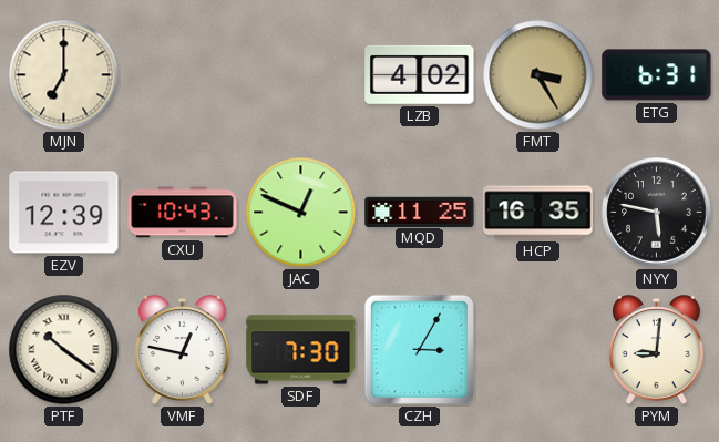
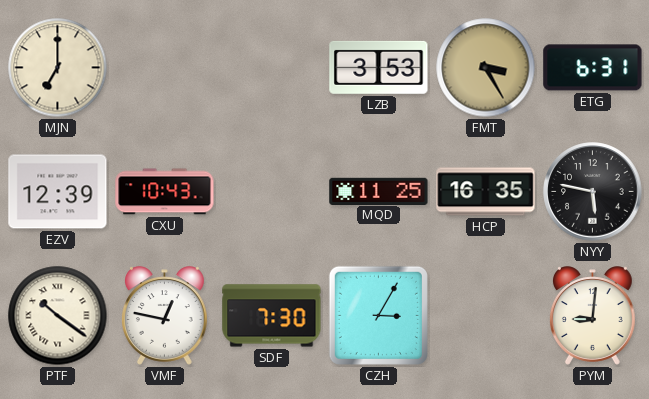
LZB: 4:02 -> 3:53
JAC: 12:49 -> none
